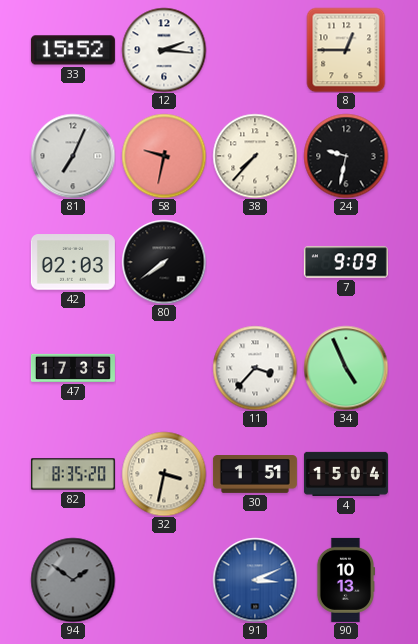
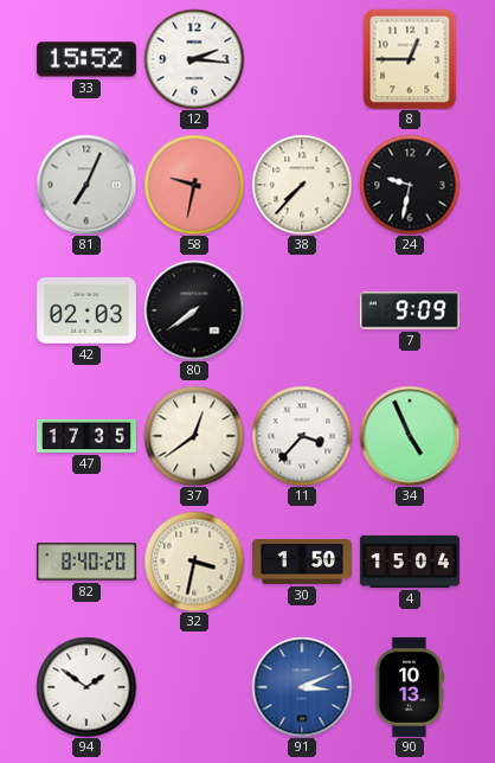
37: none -> 12:39
82: 8:35 -> 8:40
30: 1:51 -> 1:50
94 dial: grey -> white
